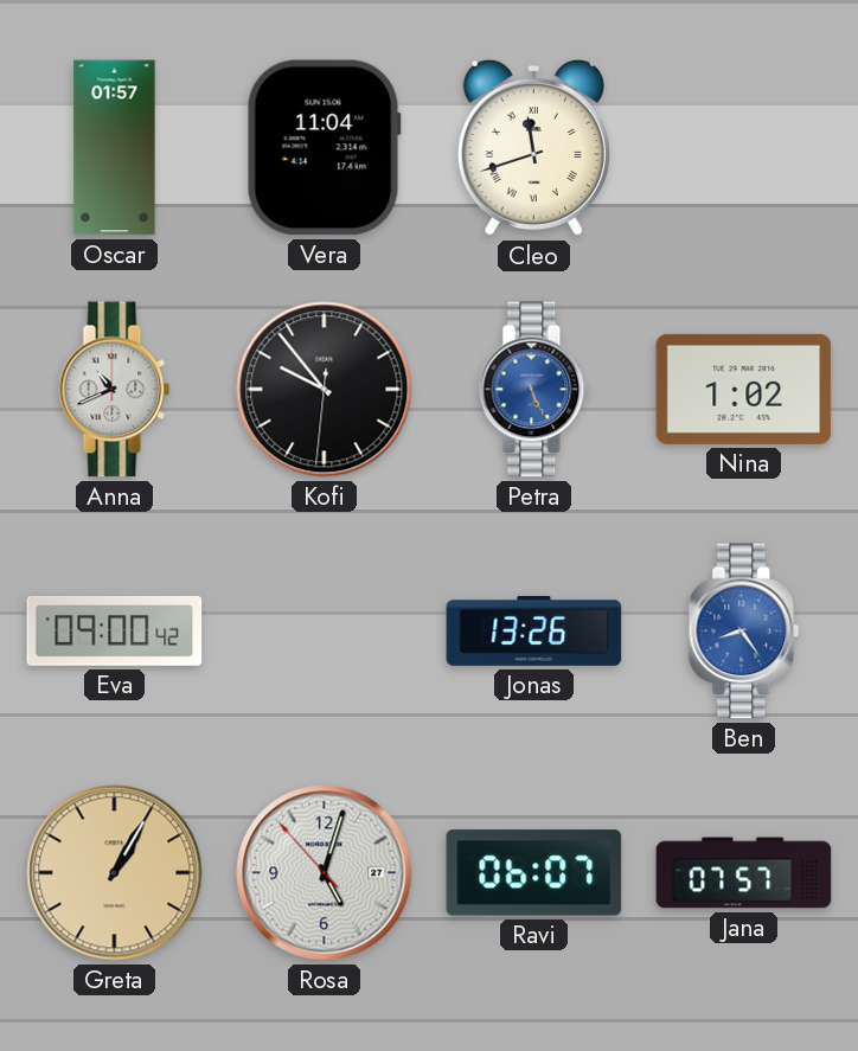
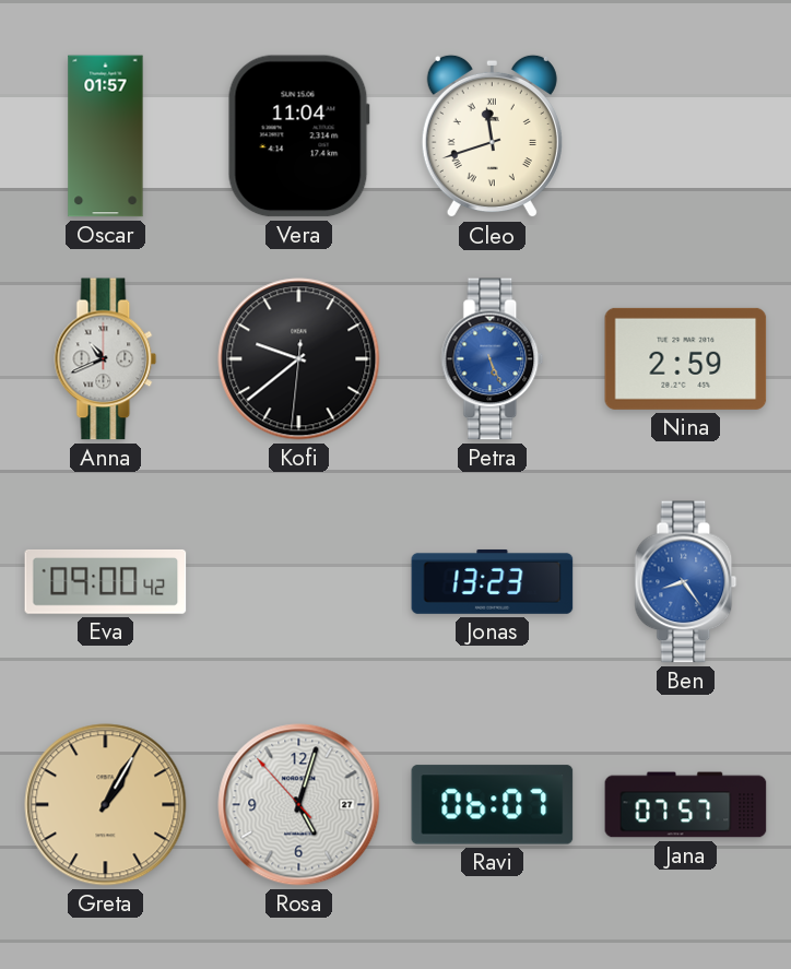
Kofi: 9:53 -> 9:38
Nina: 1:02 -> 2:59
Jonas: 13:26 -> 13:23
